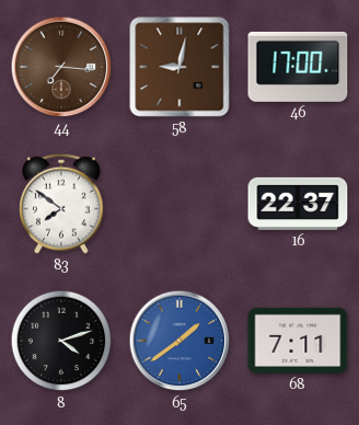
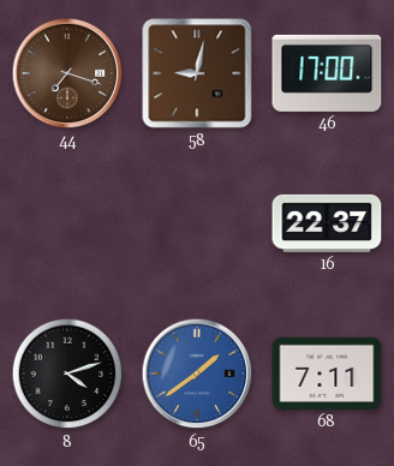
44: 7:16 -> 7:18
83: 7:51 -> none
